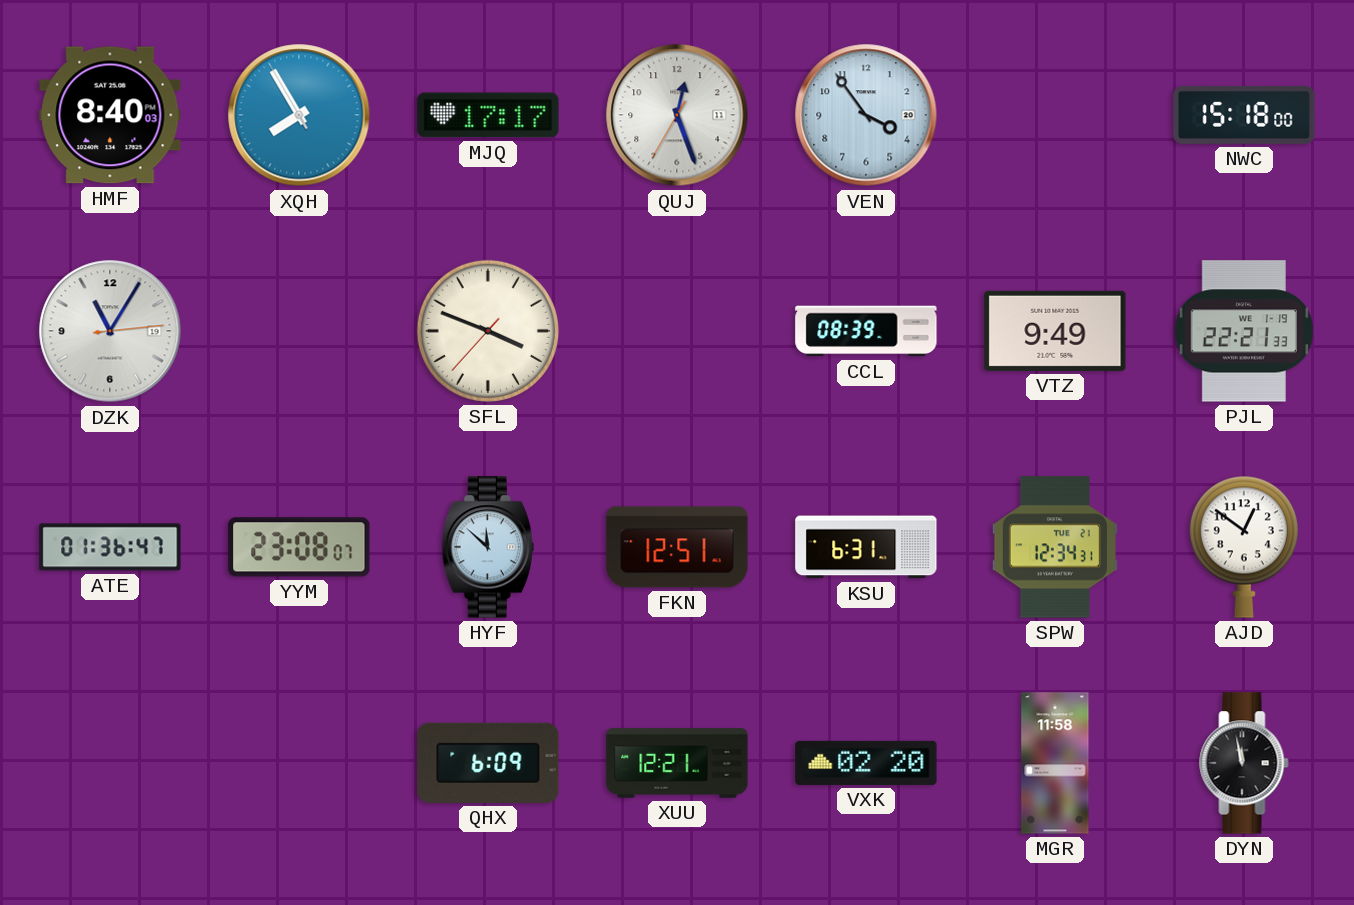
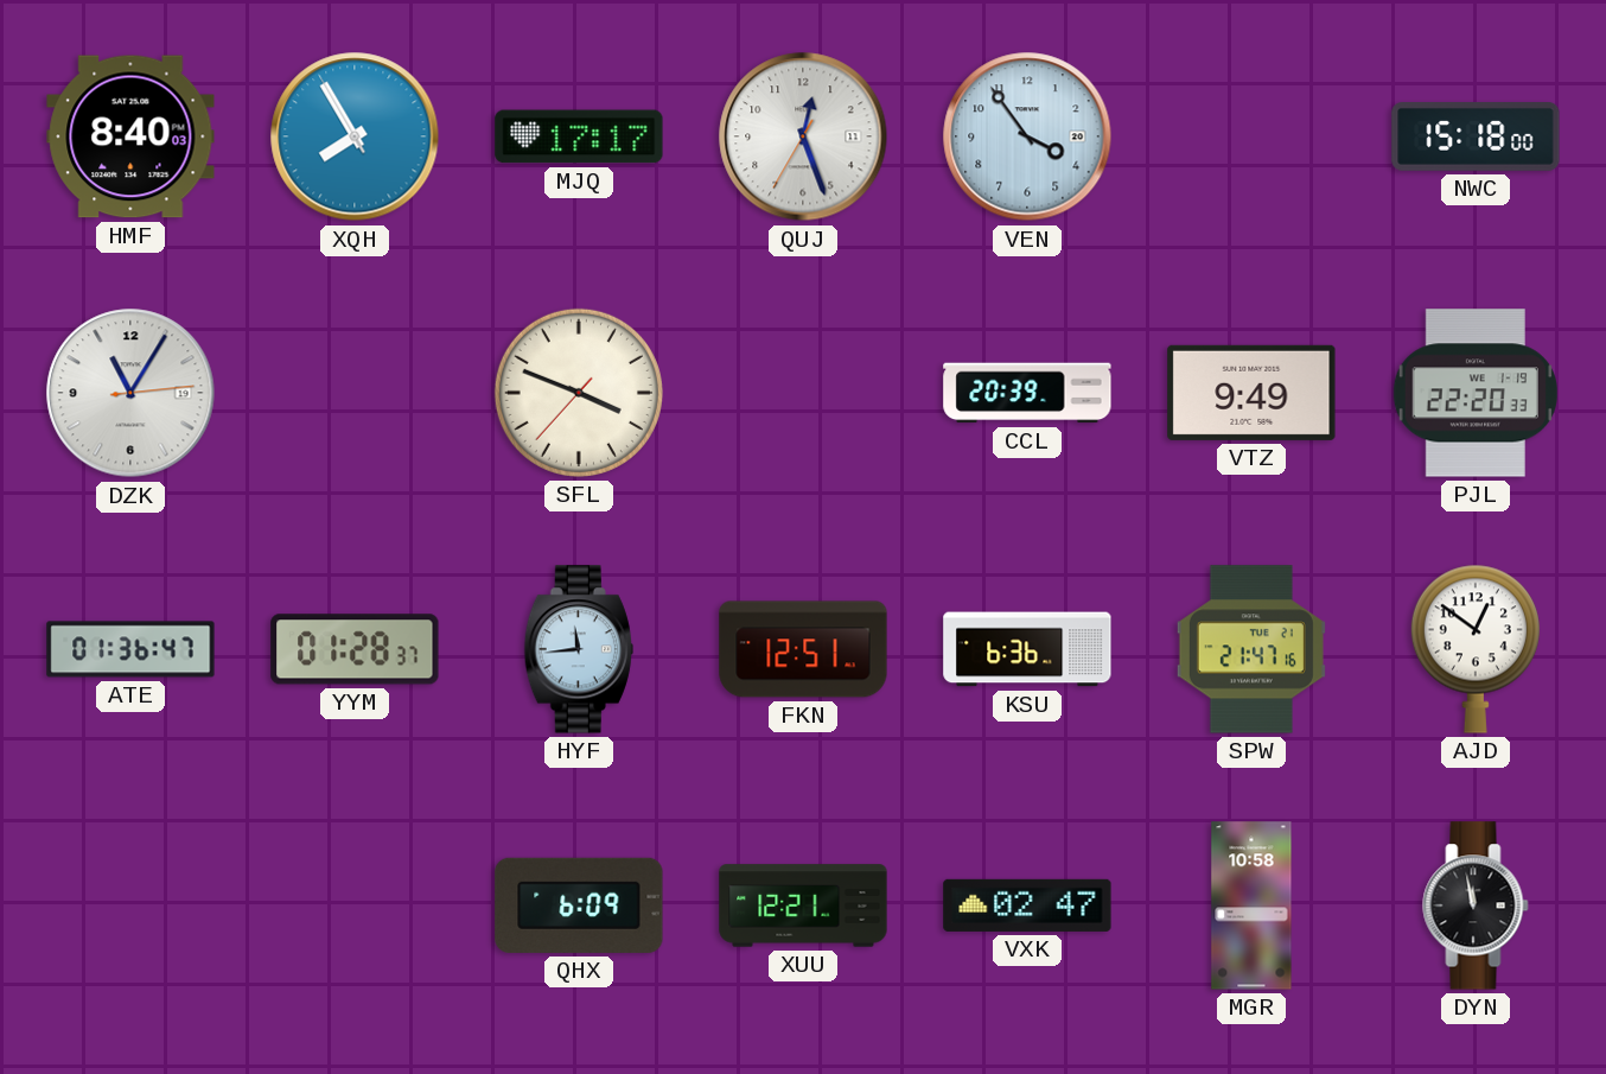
CCL: 08:39 -> 20:39
PJL: 22:21 -> 22:20
YYM: 23:08 -> 01:28
HYF: 11:52 -> 11:44
KSU: 6:31 -> 6:36
SPW: 12:34 -> 21:47
VXK: 02:20 -> 02:47
MGR: 11:58 -> 10:58
